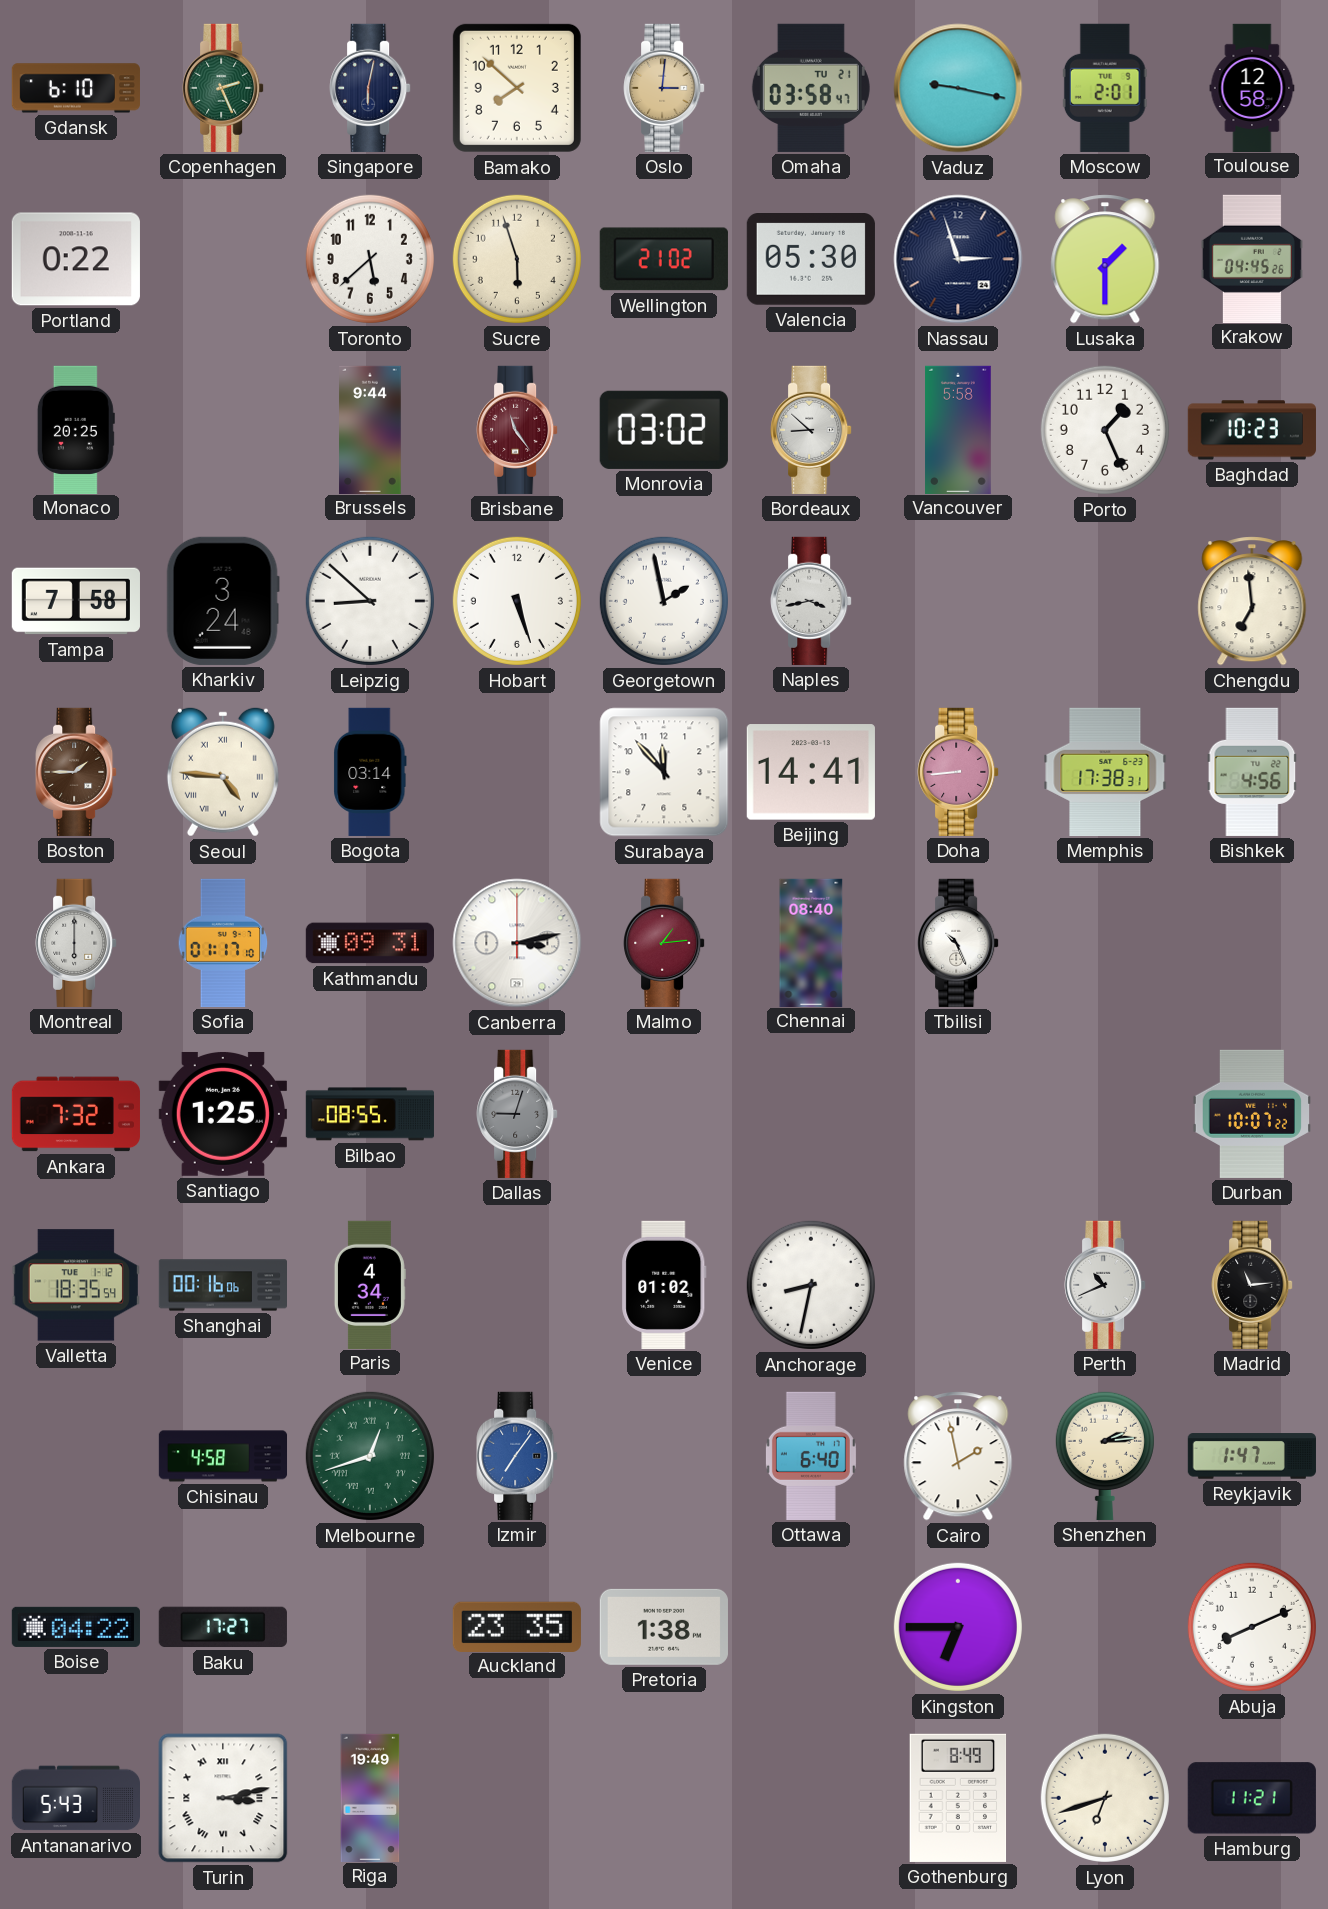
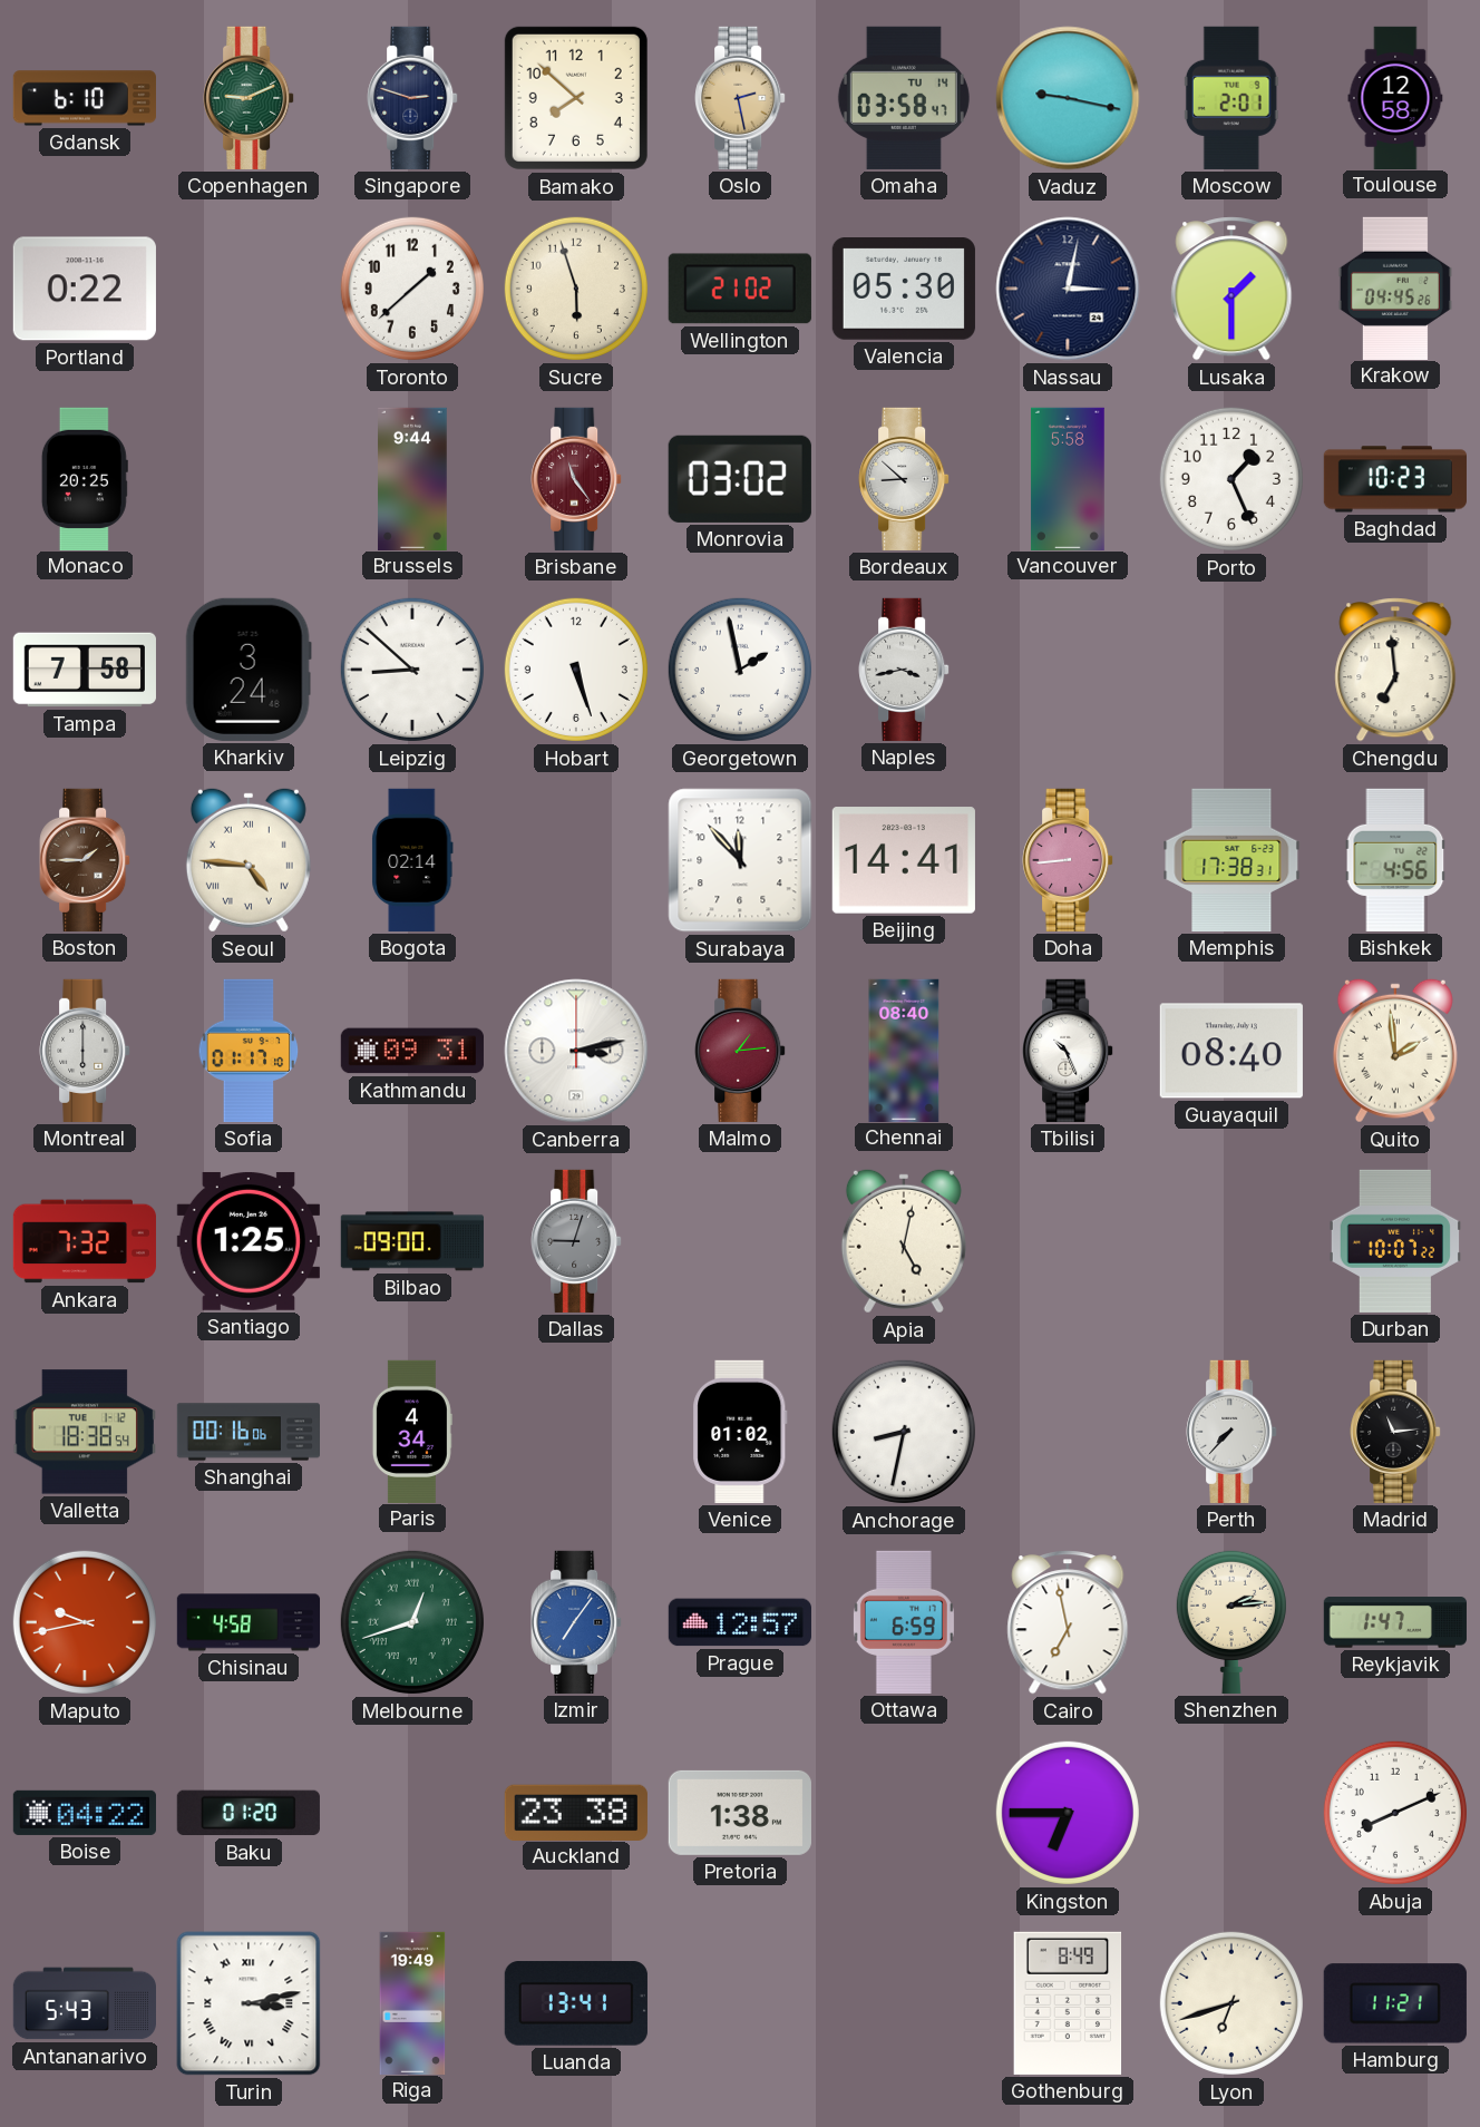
Copenhagen: 2:26 -> 9:11
Singapore: 6:02 -> 2:48
Oslo: 3:01 -> 2:28
Omaha date: TU 21 -> TU 14
Toronto: 5:38 -> 1:38
Nassau: 2:57 -> 3:02
Bogota: 03:14 -> 02:14
Guayaquil: none -> 08:40
Quito: none -> 1:59
Bilbao: 08:55 -> 09:00
Apia: none -> 5:02
Valletta: 18:35 -> 18:38
Perth: 10:41 -> 7:37
Maputo: none -> 9:43
Prague: none -> 12:57
Ottawa: 6:40 -> 6:59
Cairo: 1:58 -> 6:58
Baku: 17:27 -> 01:20
Auckland: 23:35 -> 23:38
Luanda: none -> 13:41
